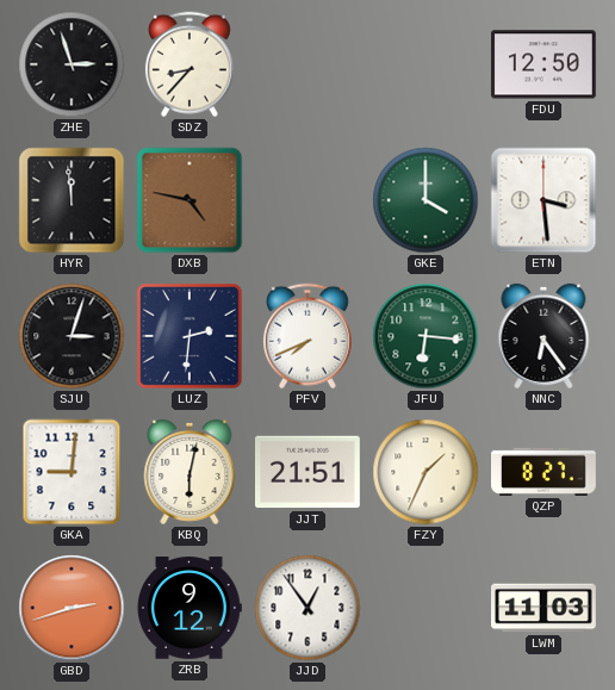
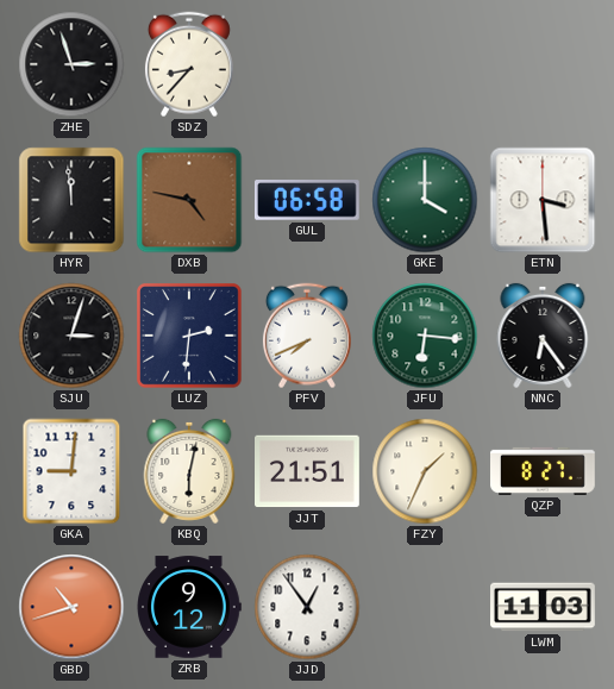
FDU: 12:50 -> none
GUL: none -> 06:58
GBD: 2:42 -> 10:42
